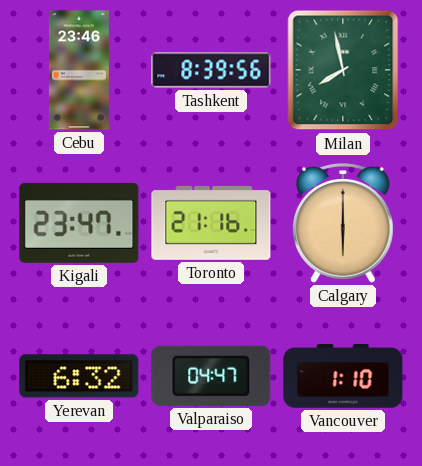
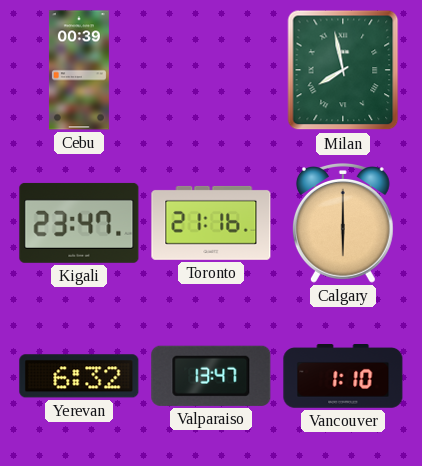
Cebu: 23:46 -> 00:39
Tashkent: 8:39 -> none
Valparaiso: 04:47 -> 13:47
